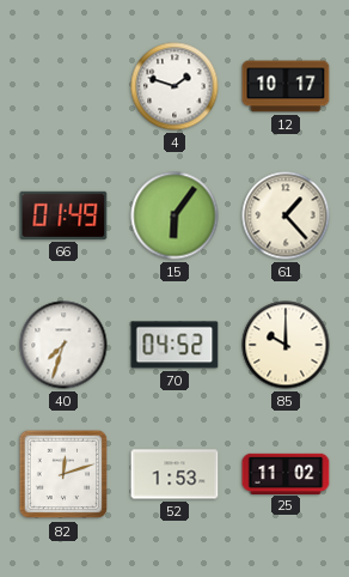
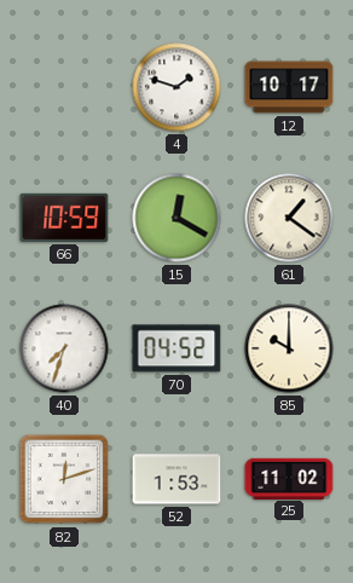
66: 01:49 -> 10:59
15: 6:06 -> 12:20
61: 1:23 -> 1:21
